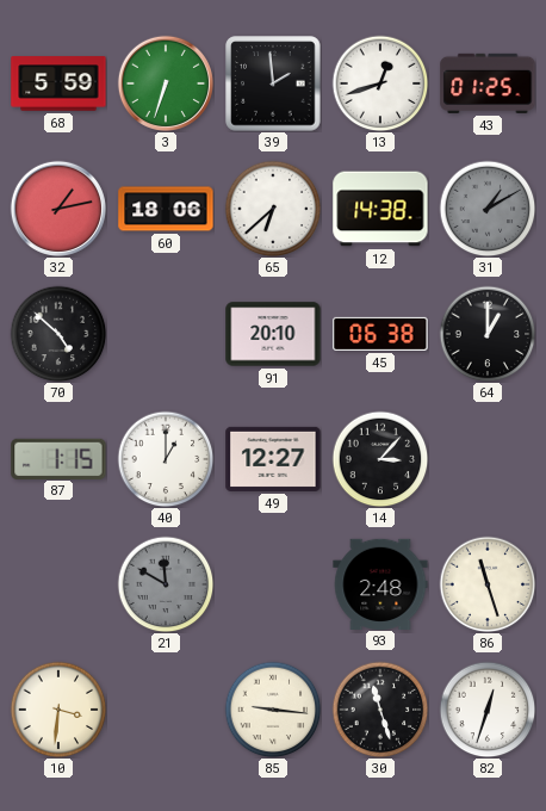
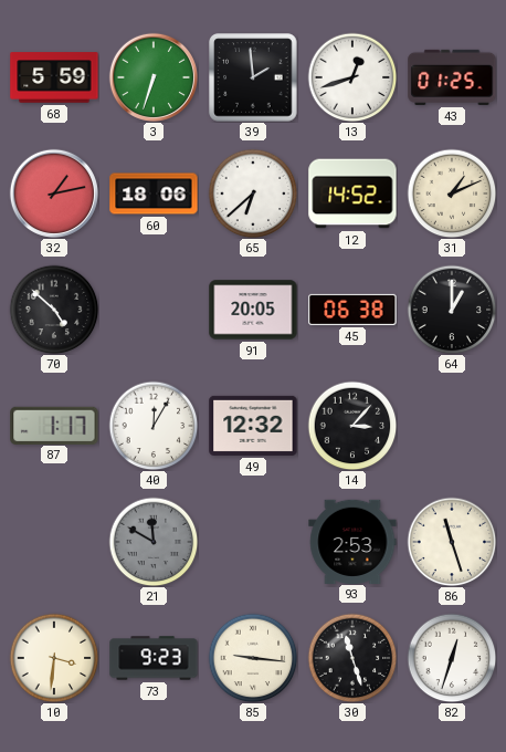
12: 14:38 -> 14:52
31: 1:10 -> 1:11
31 dial: grey -> cream
91: 20:10 -> 20:05
87: 1:15 -> 1:17
40: 1:00 -> 12:05
49: 12:27 -> 12:32
93: 2:48 -> 2:53
73: none -> 9:23
